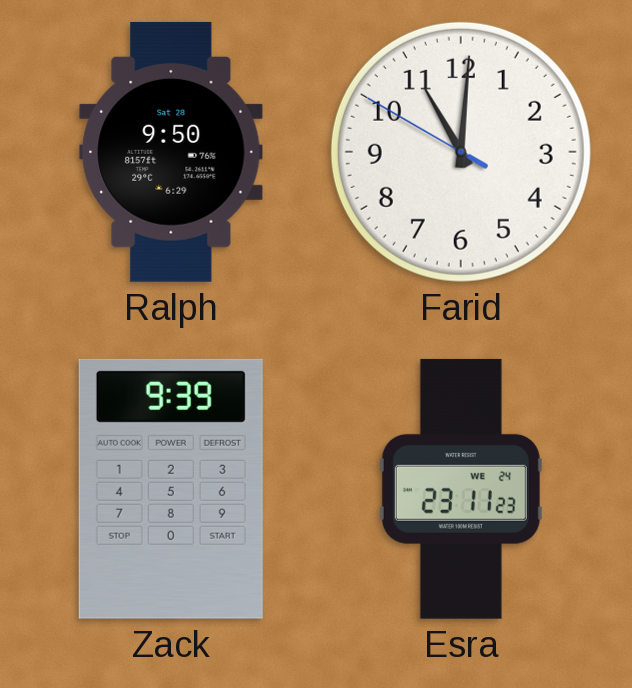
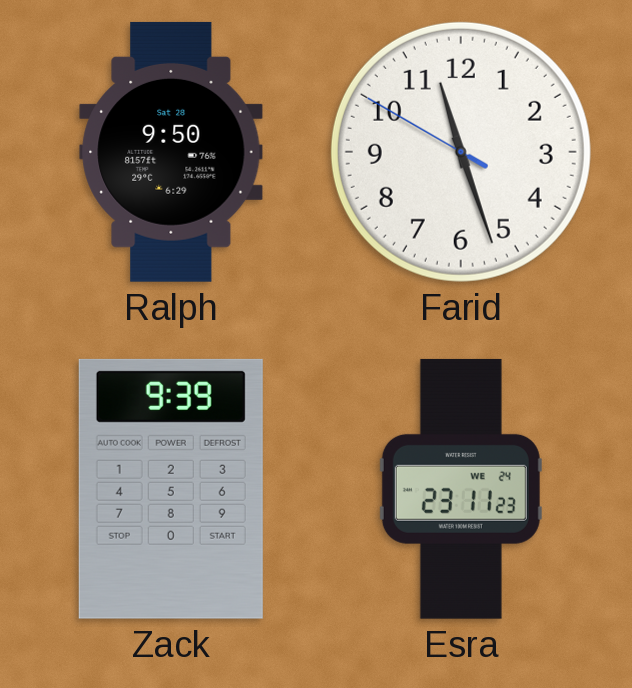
Farid: 11:00 -> 11:26
